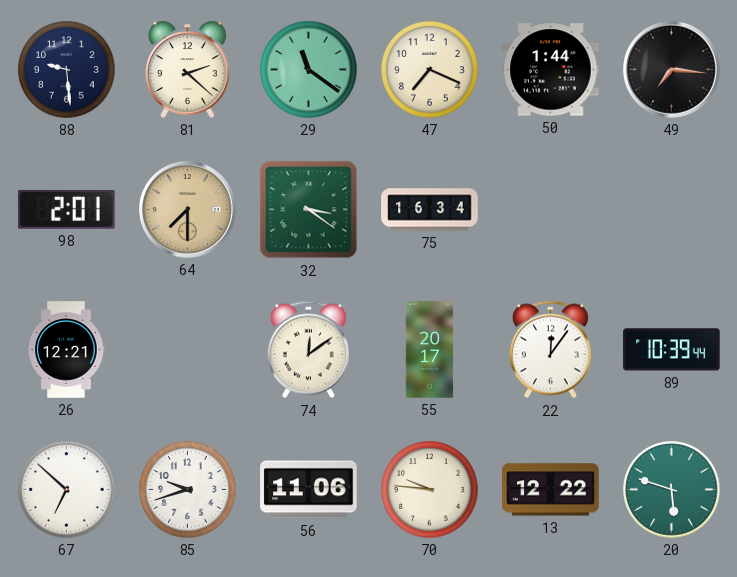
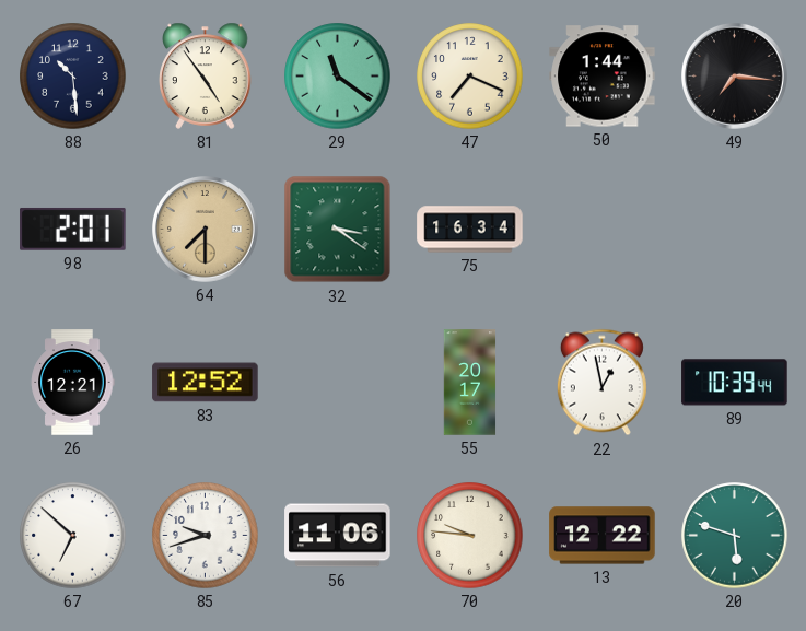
88: 9:29 -> 10:29
81: 2:22 -> 4:54
83: none -> 12:52
74: 12:09 -> none
22: 12:06 -> 12:58
